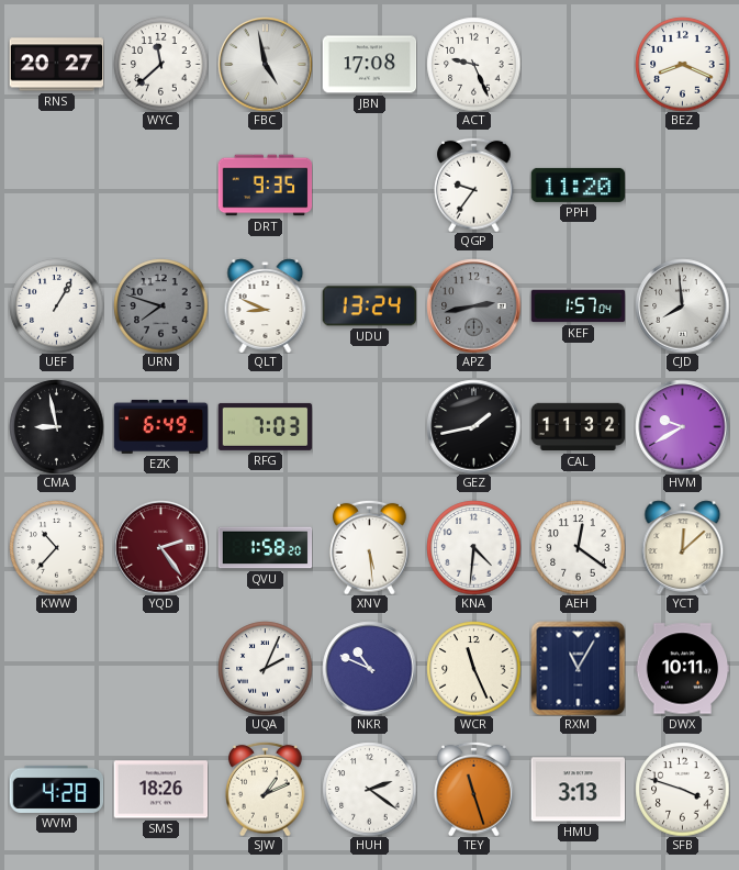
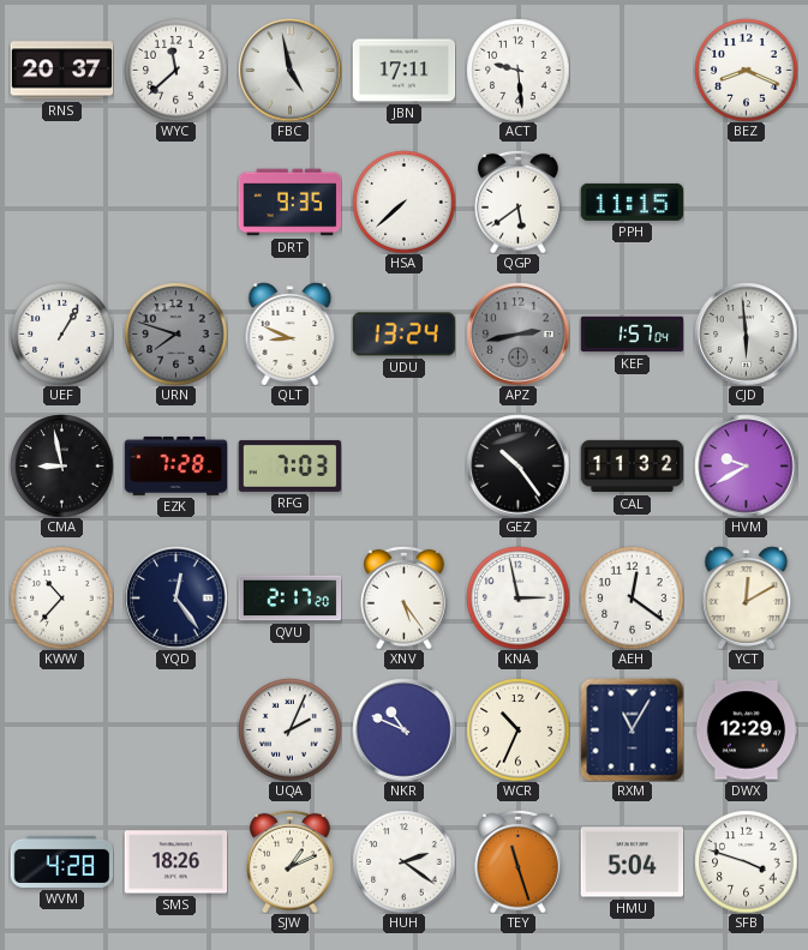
RNS: 20:27 -> 20:37
JBN: 17:08 -> 17:11
ACT: 9:26 -> 9:29
HSA: none -> 7:38
QGP: 9:36 -> 5:39
PPH: 11:20 -> 11:15
CJD: 7:59 -> 5:59
EZK: 6:49 -> 7:28
GEZ: 1:43 -> 10:24
YQD: 2:24 -> 12:24
YQD dial: burgundy -> navy
QVU: 1:58 -> 2:17
XNV: 5:29 -> 5:24
KNA: 4:31 -> 2:58
YCT: 12:08 -> 12:10
WCR: 11:26 -> 10:34
DWX: 10:11 -> 12:29
HMU: 3:13 -> 5:04
